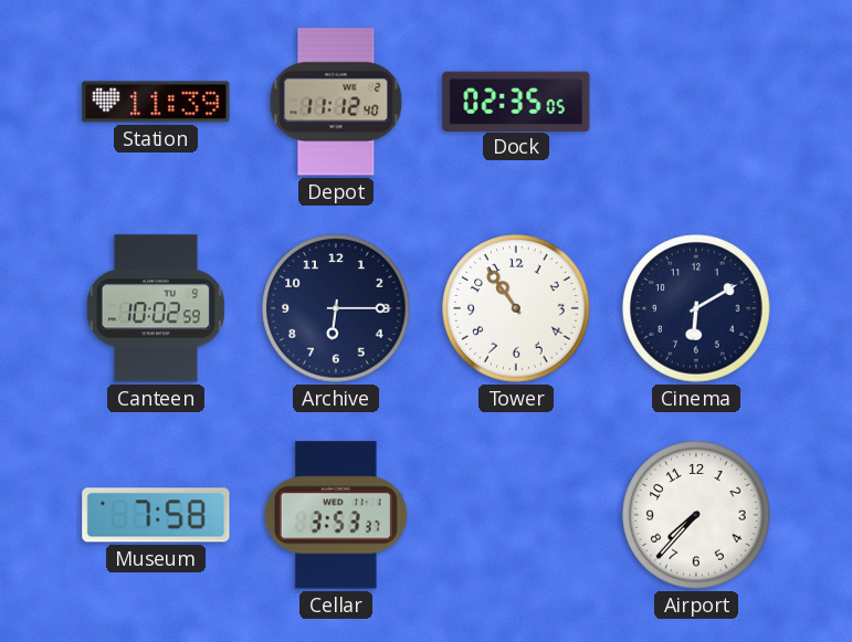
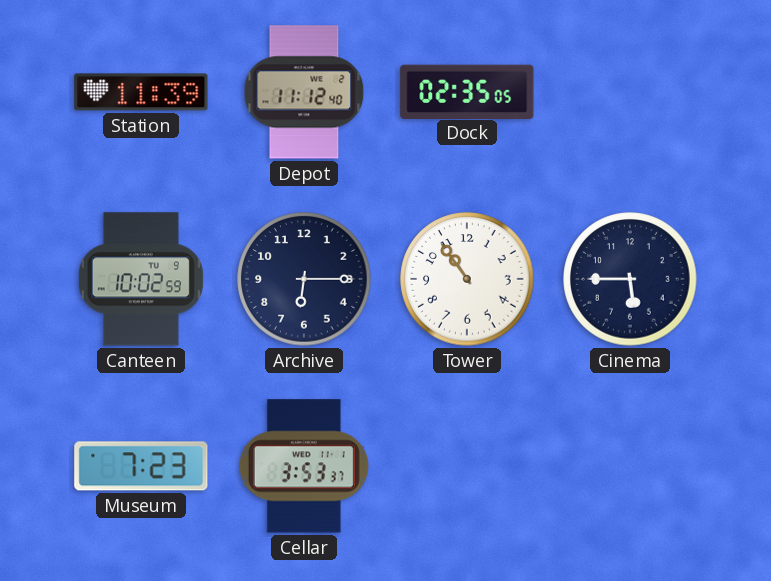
Cinema: 6:10 -> 5:45
Museum: 7:58 -> 7:23
Airport: 7:37 -> none
